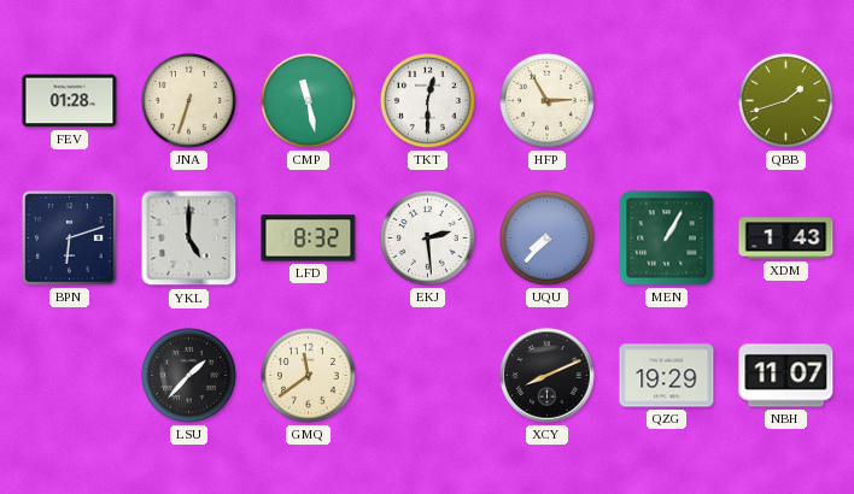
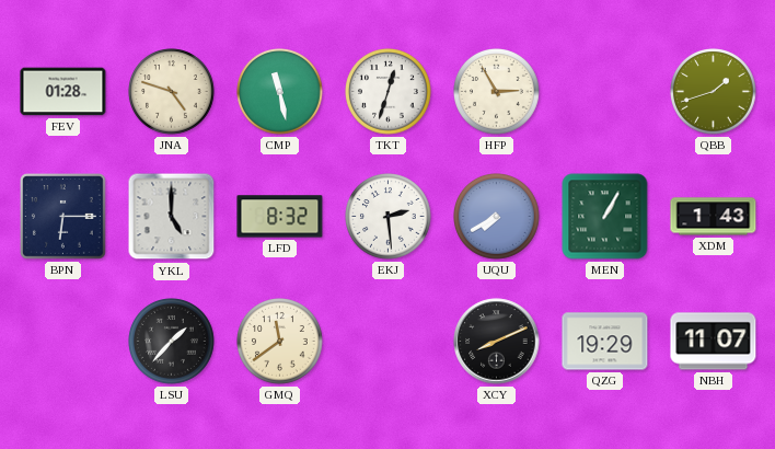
JNA: 6:33 -> 4:48
TKT: 12:30 -> 12:33
BPN: 6:12 -> 6:15
UQU: 7:37 -> 7:40
